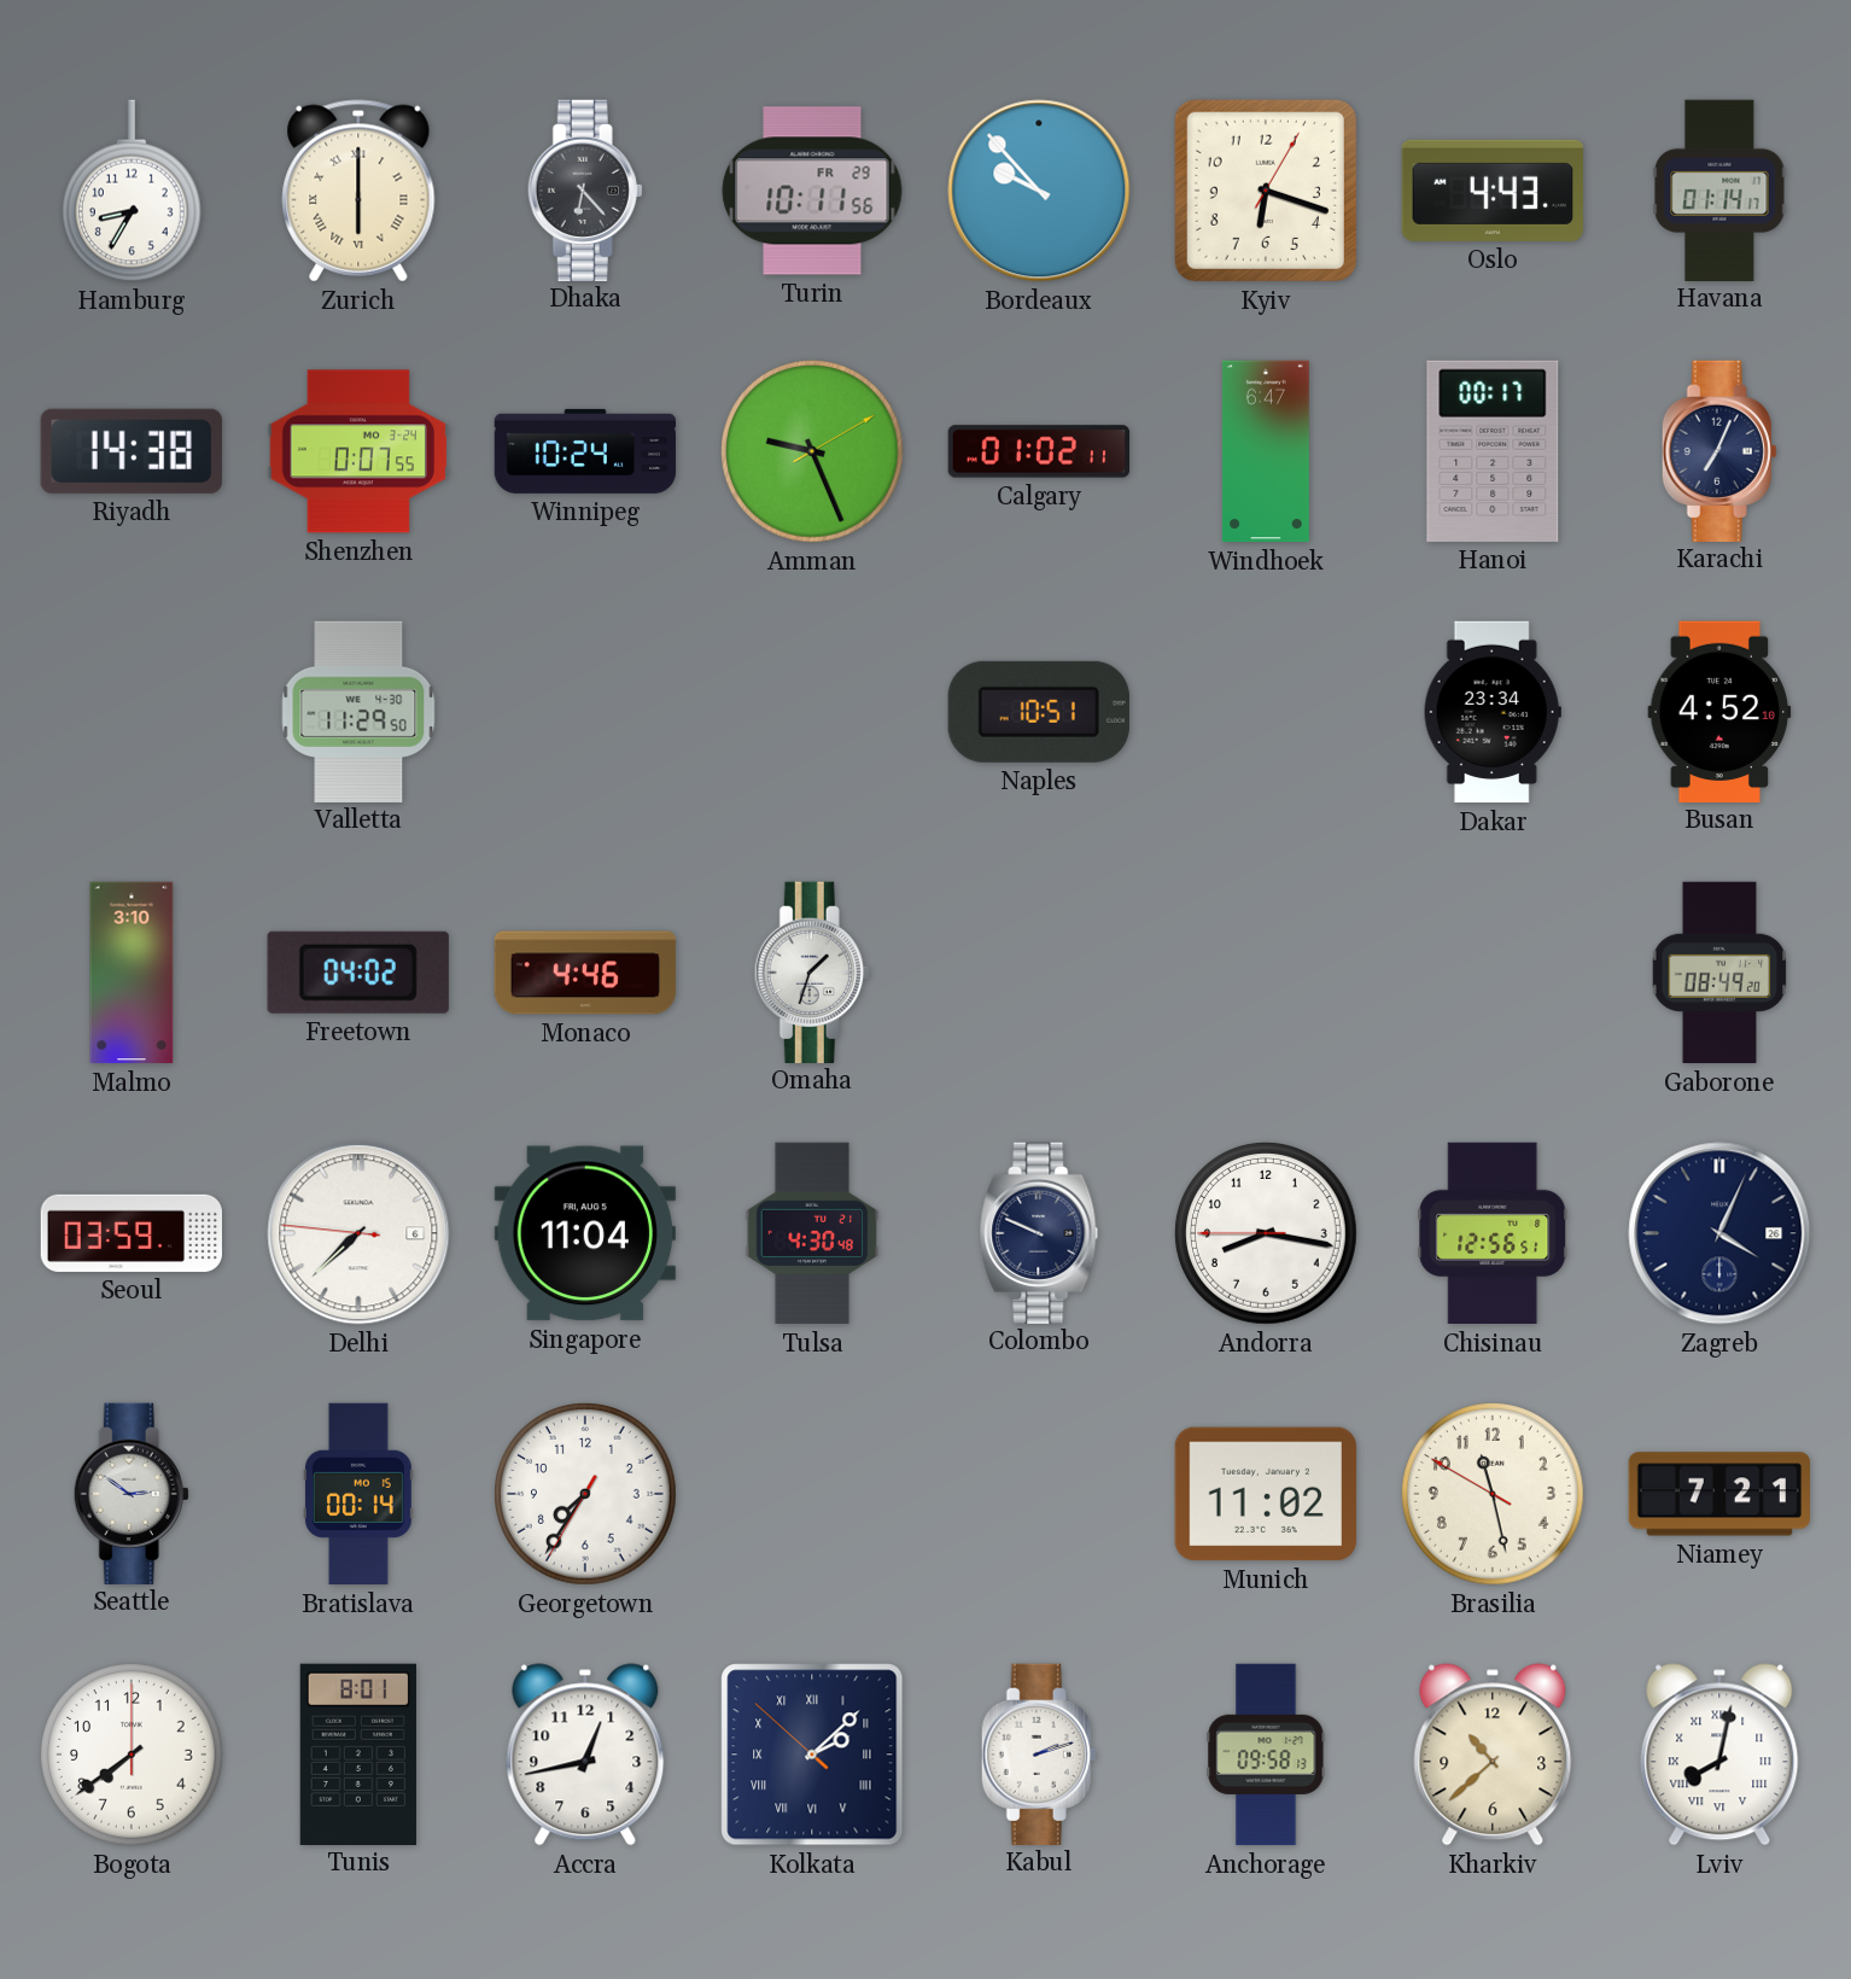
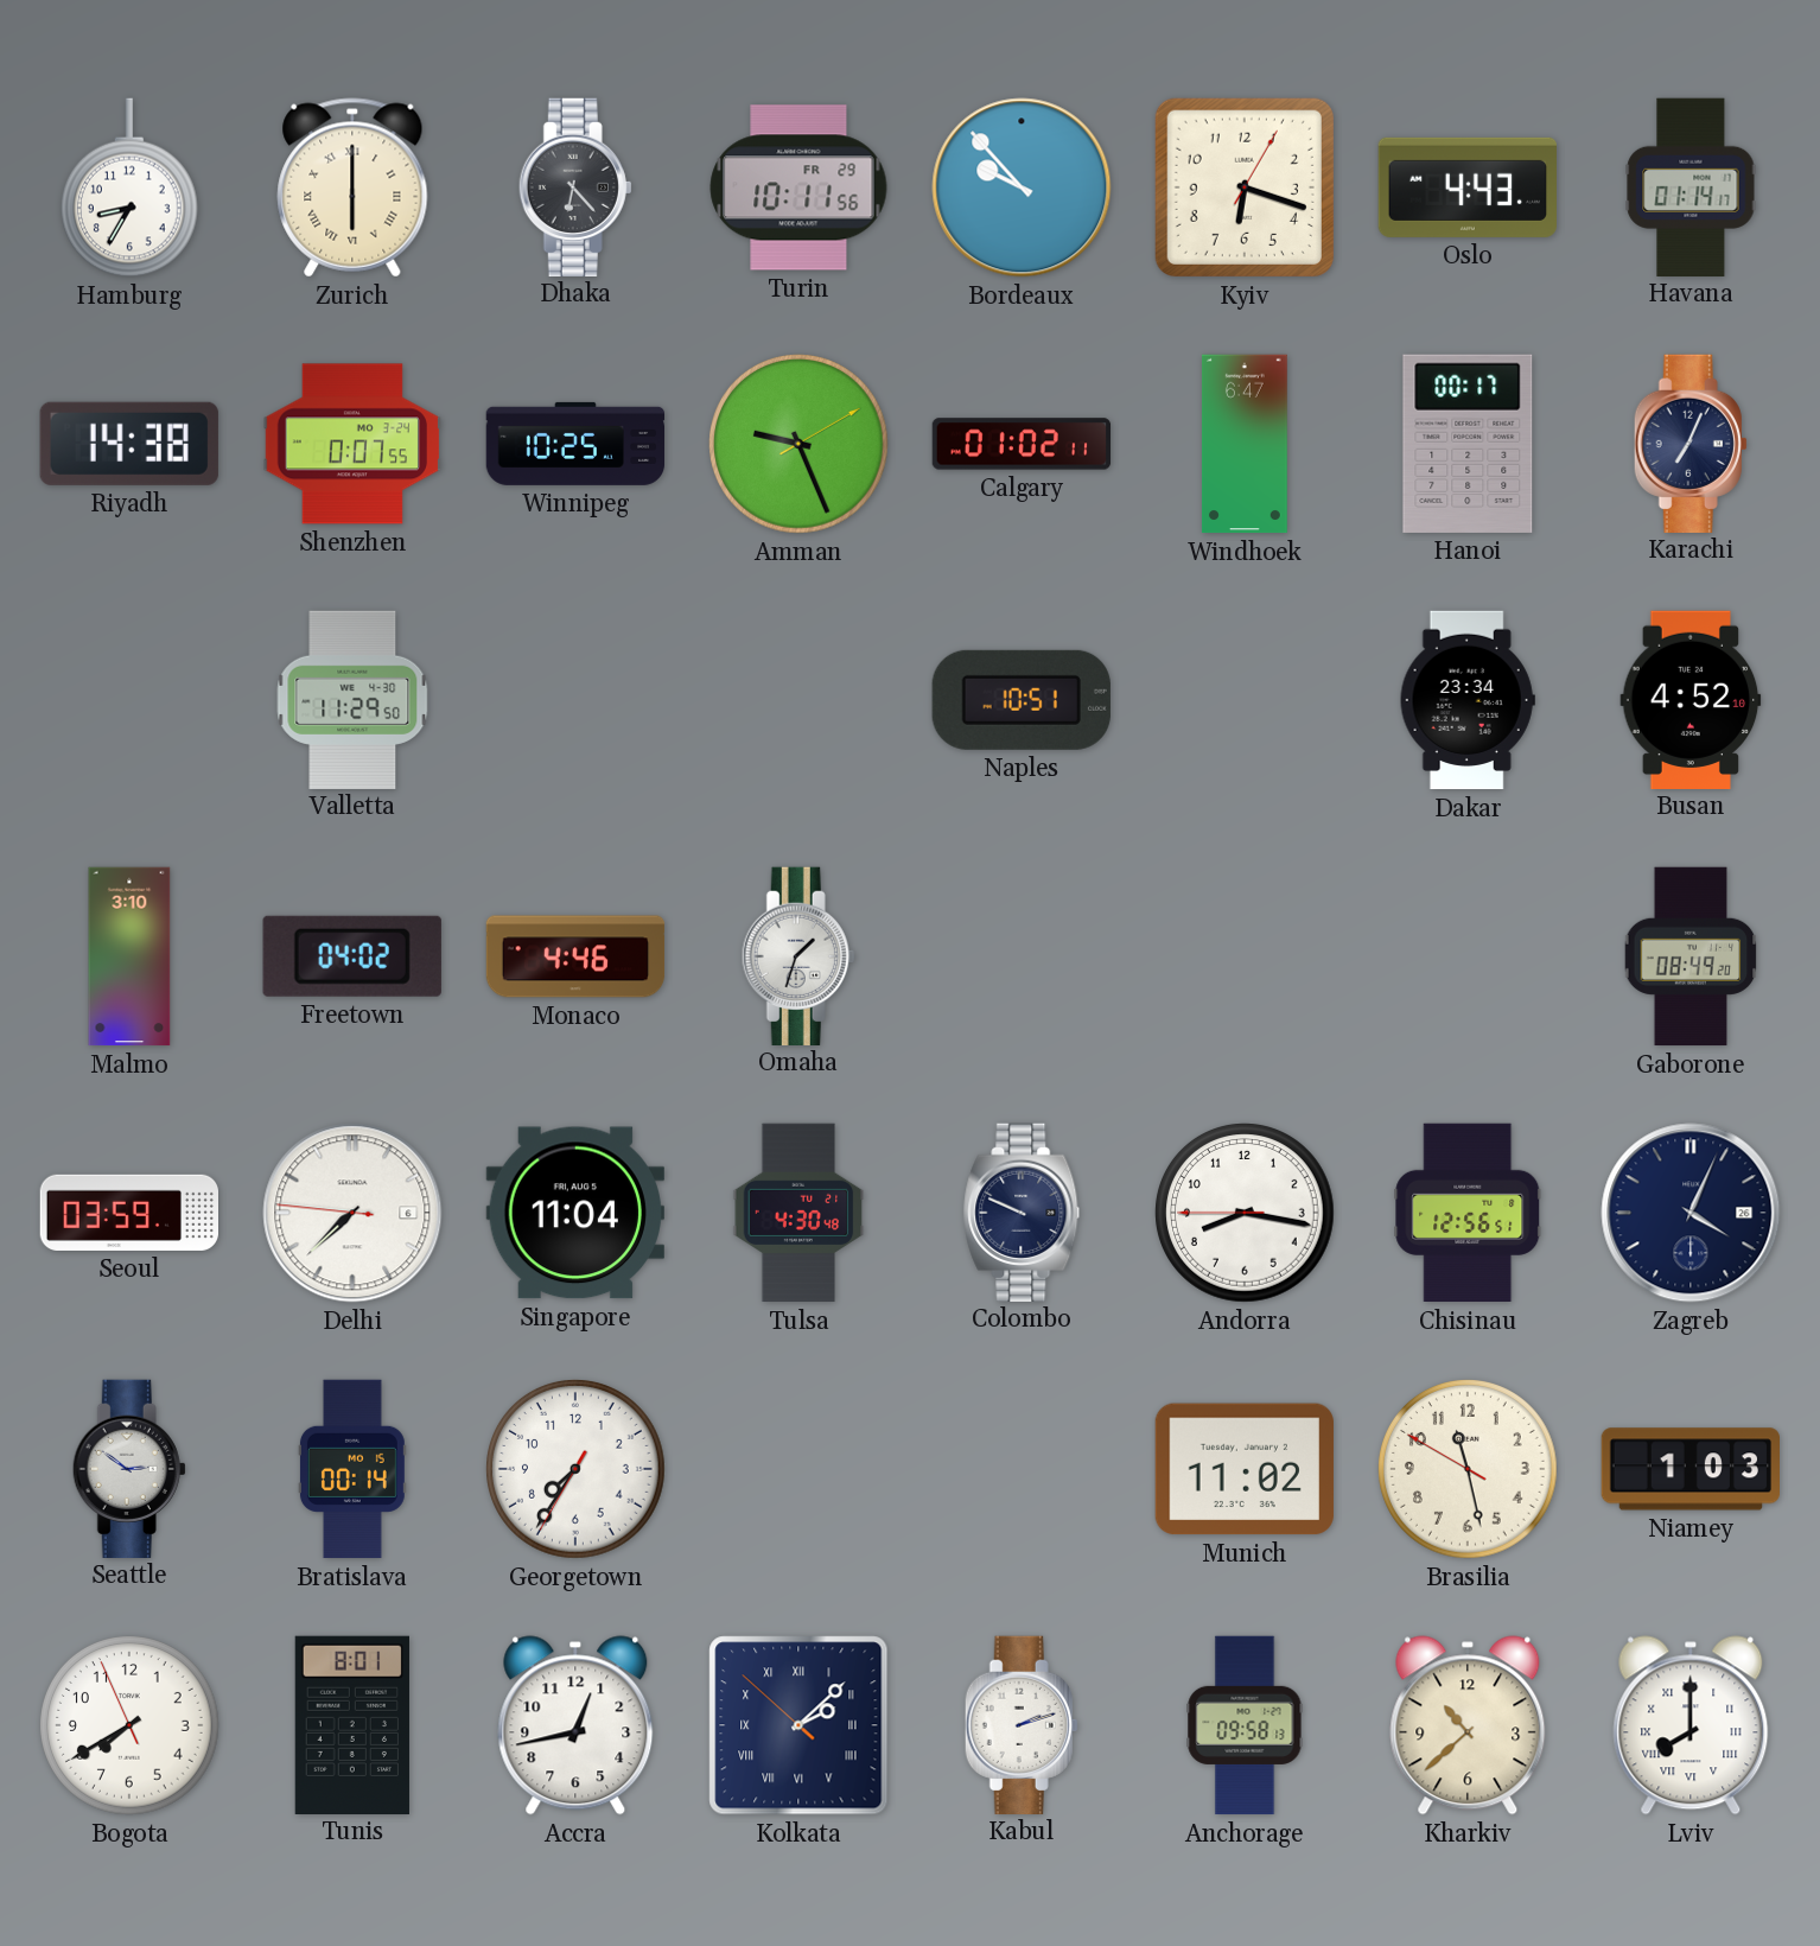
Winnipeg: 10:24 -> 10:25
Niamey: 7:21 -> 1:03
Bogota: 7:39:00 -> 7:39:56
Lviv: 8:02 -> 8:00
